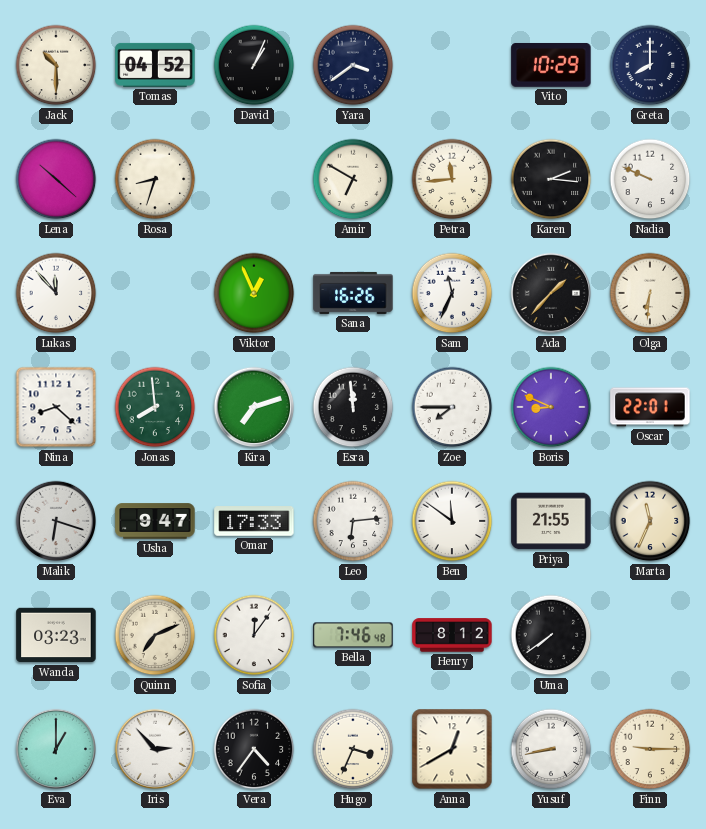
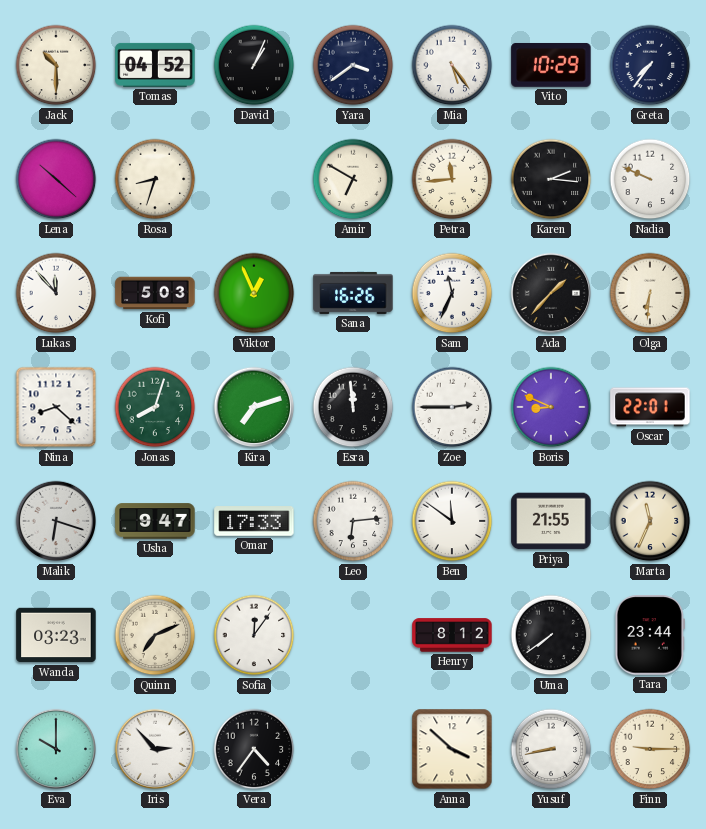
Mia: none -> 5:24
Greta: 8:00 -> 7:36
Kofi: none -> 5:03
Jonas: 7:59 -> 8:03
Zoe: 7:45 -> 2:45
Bella: 7:46 -> none
Tara: none -> 23:44
Eva: 1:00 -> 10:00
Hugo: 3:34 -> none
Anna: 12:40 -> 3:52
